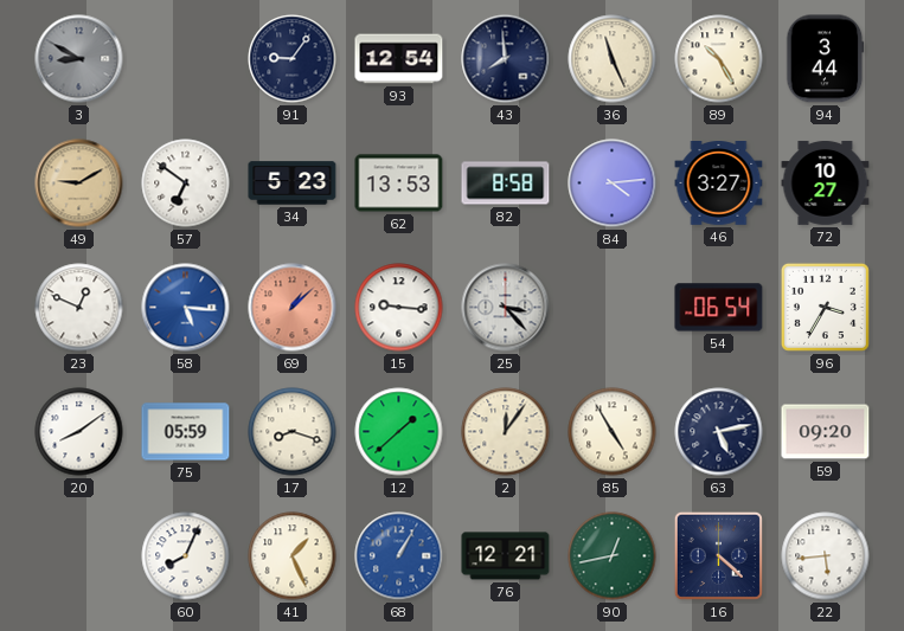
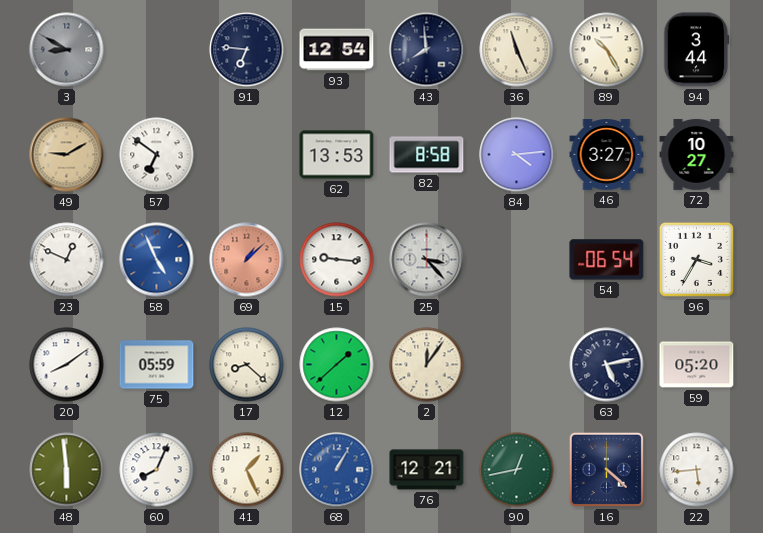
91: 9:06 -> 6:46
34: 5:23 -> none
58: 5:16 -> 4:56
17: 8:18 -> 8:22
85: 4:55 -> none
59: 09:20 -> 05:20
48: none -> 5:59
